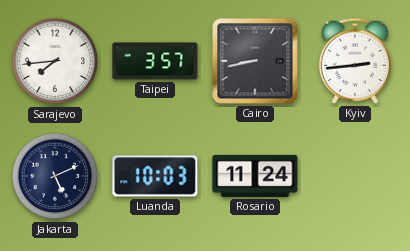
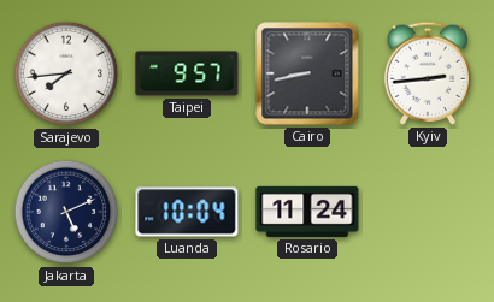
Taipei: 3:57 -> 9:57
Luanda: 10:03 -> 10:04
